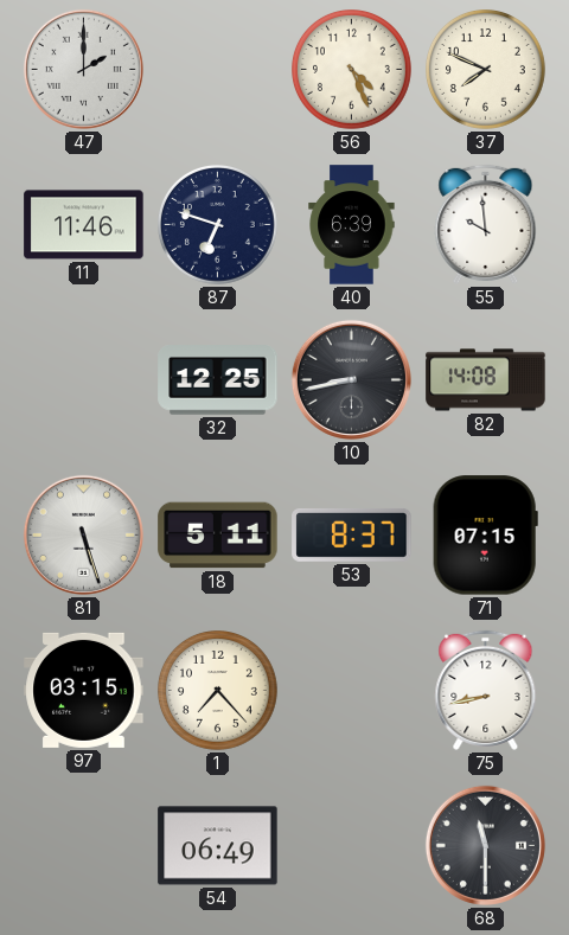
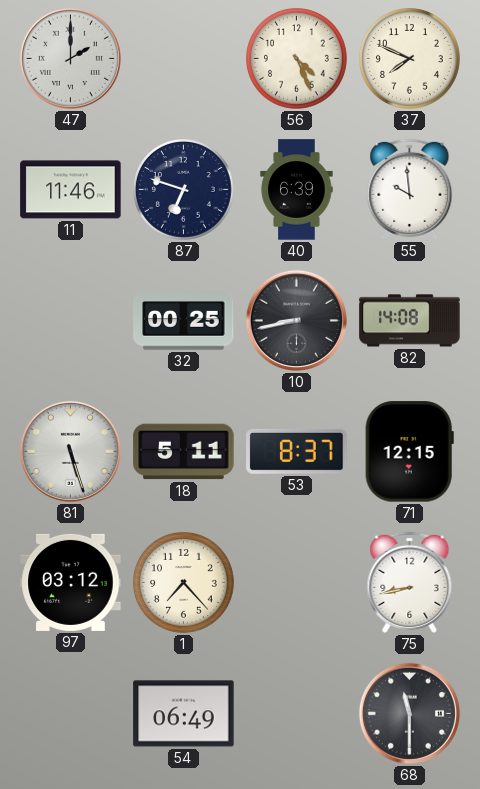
32: 12:25 -> 00:25
71: 07:15 -> 12:15
97: 03:15 -> 03:12
